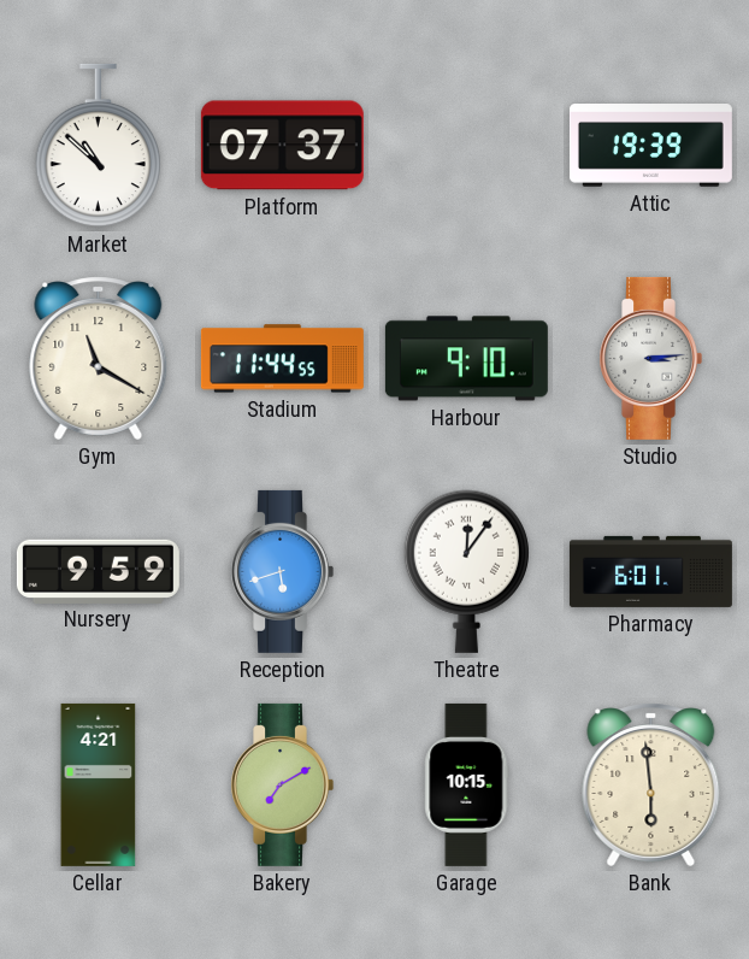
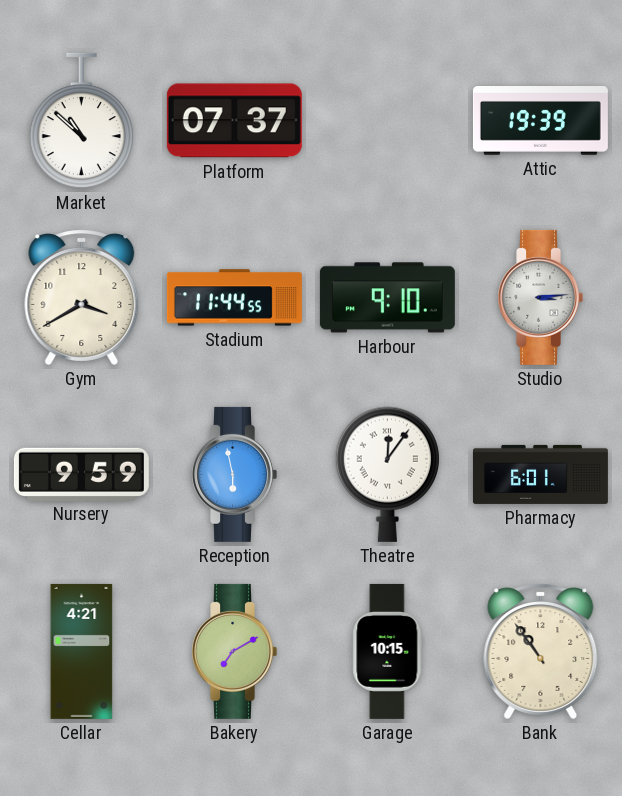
Gym: 11:20 -> 3:40
Reception: 5:42 -> 5:58
Bank: 5:59 -> 10:54
